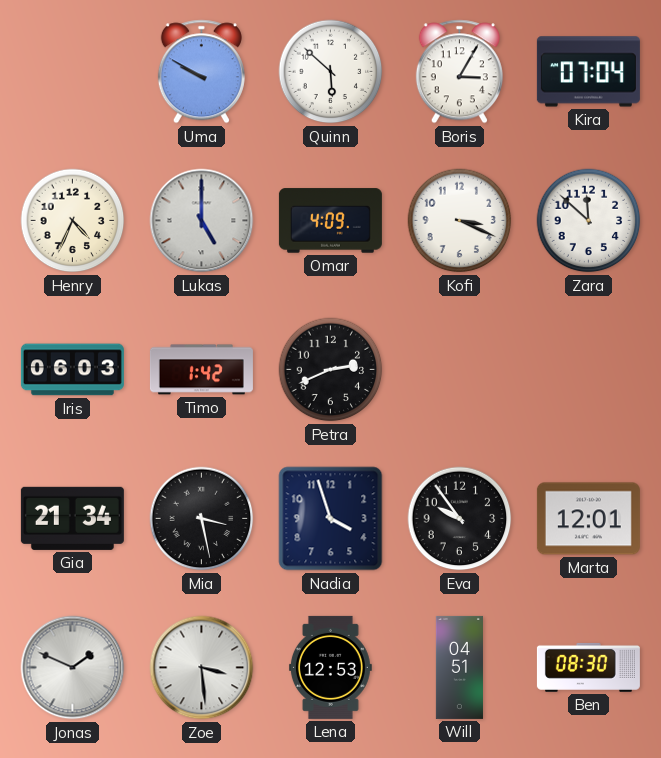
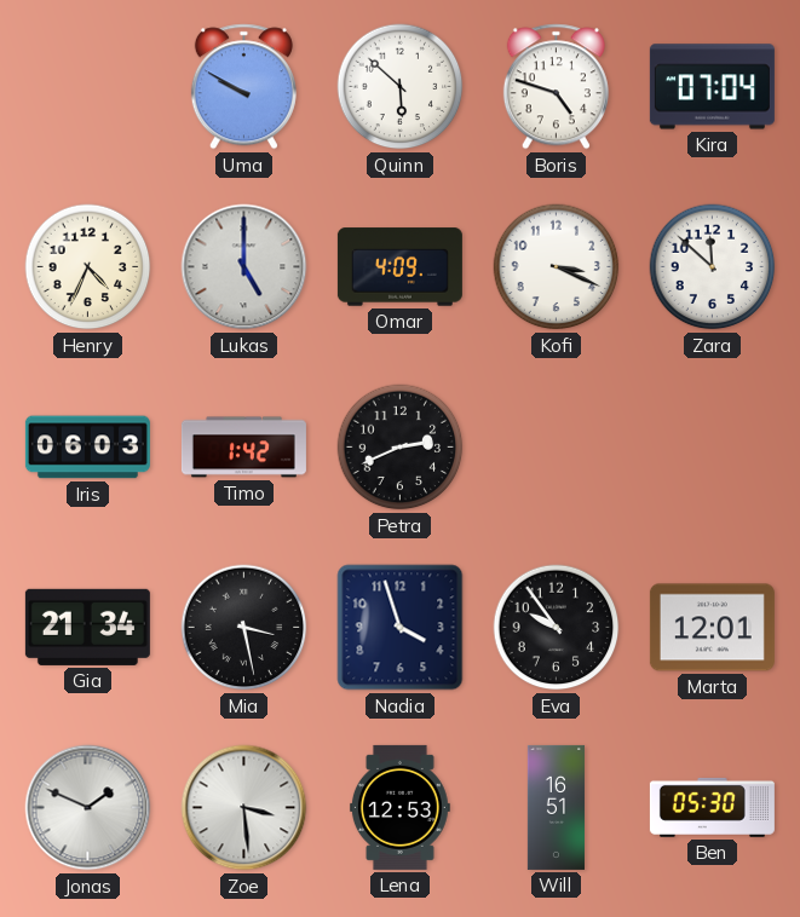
Boris: 3:05 -> 4:48
Will: 04:51 -> 16:51
Ben: 08:30 -> 05:30
